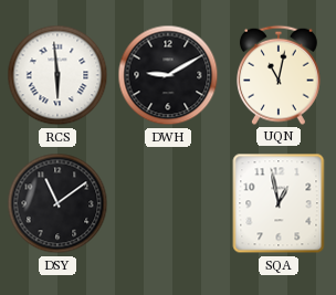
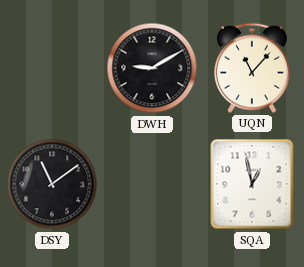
RCS: 5:59 -> none
UQN: 11:02 -> 11:07
